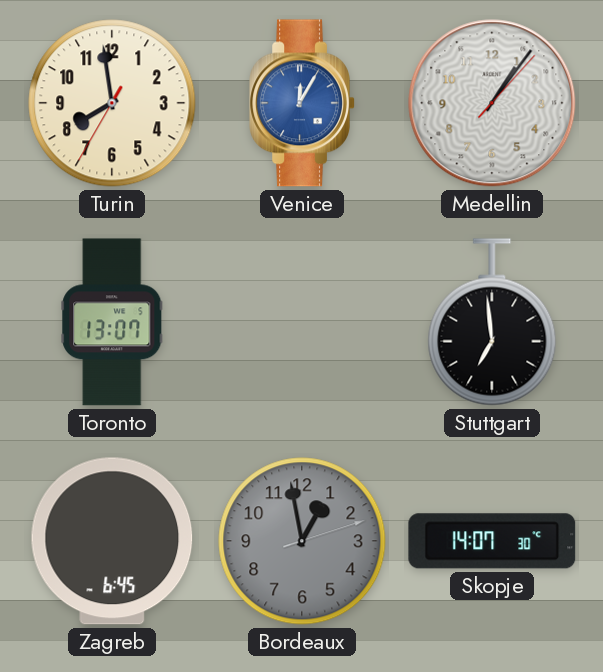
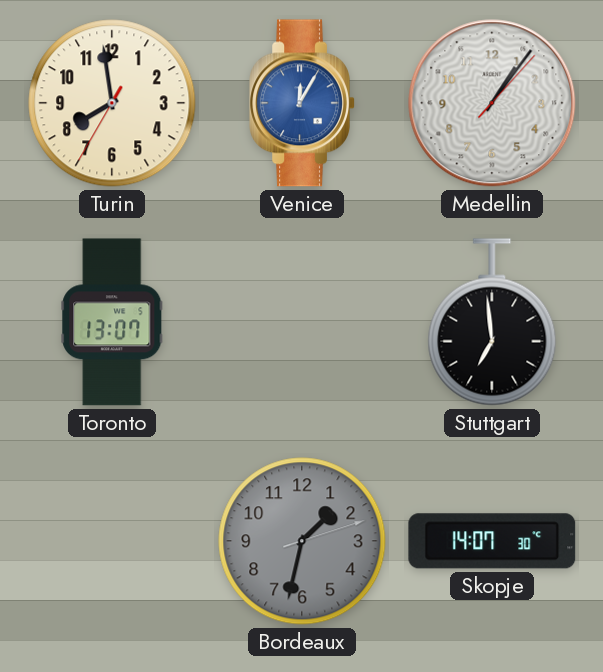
Zagreb: 6:45 -> none
Bordeaux: 12:58 -> 1:32
